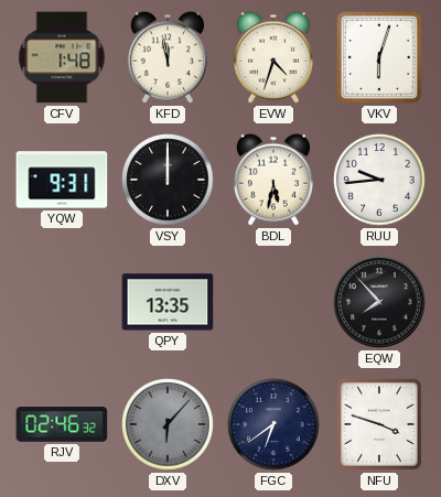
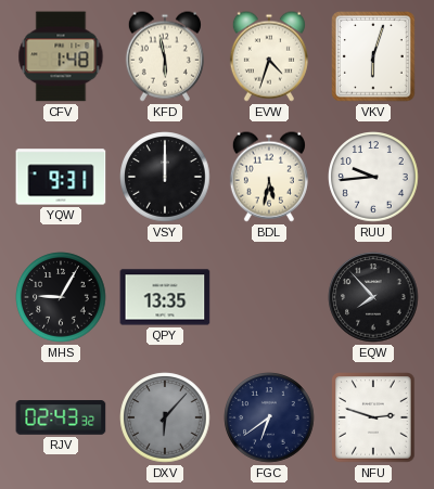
KFD: 11:58 -> 5:58
MHS: none -> 9:05
RJV: 02:46 -> 02:43
NFU: 3:48 -> 2:48
